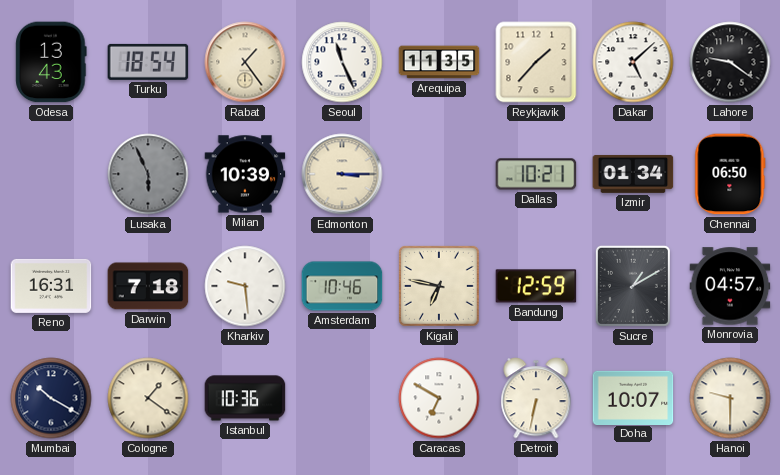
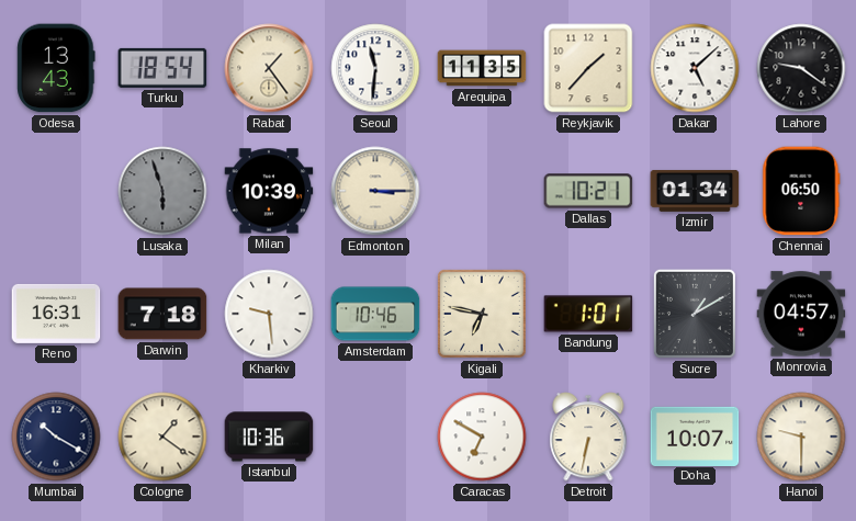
Seoul: 11:26 -> 11:31
Lusaka: 5:56 -> 5:57
Bandung: 12:59 -> 1:01
